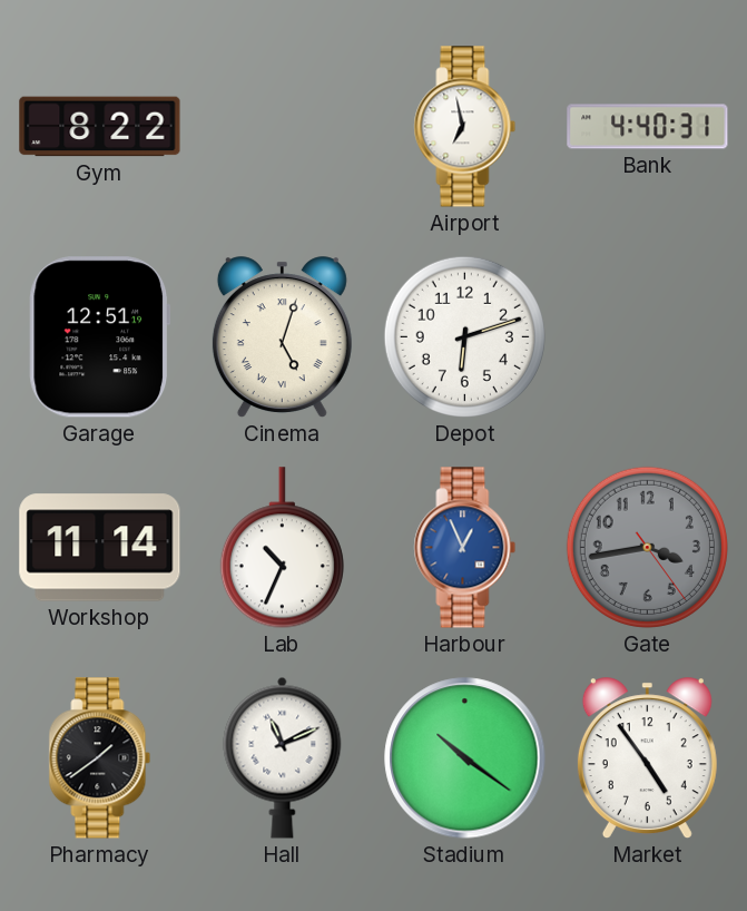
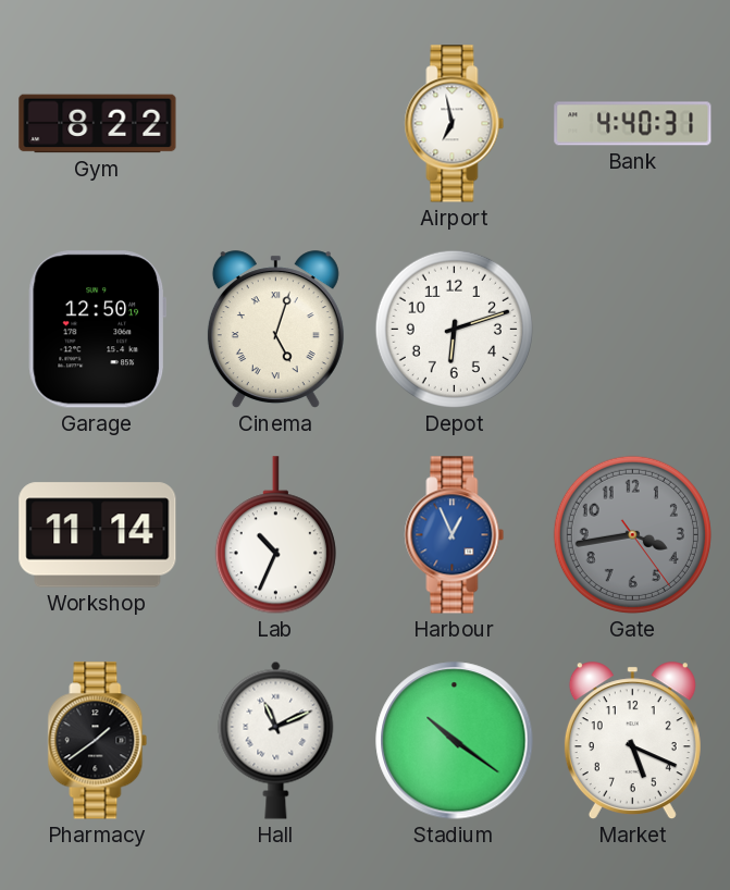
Garage: 12:51 -> 12:50
Market: 4:54 -> 5:19
